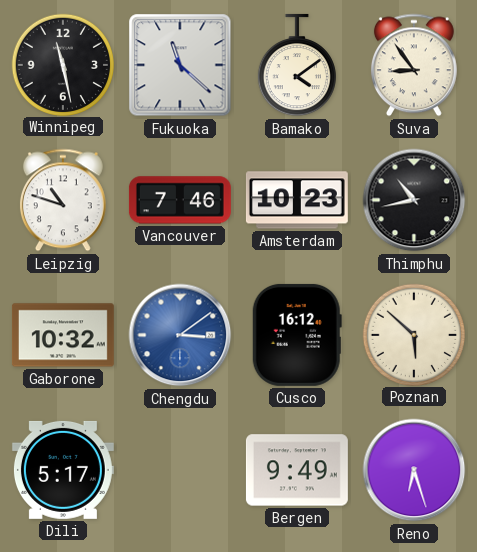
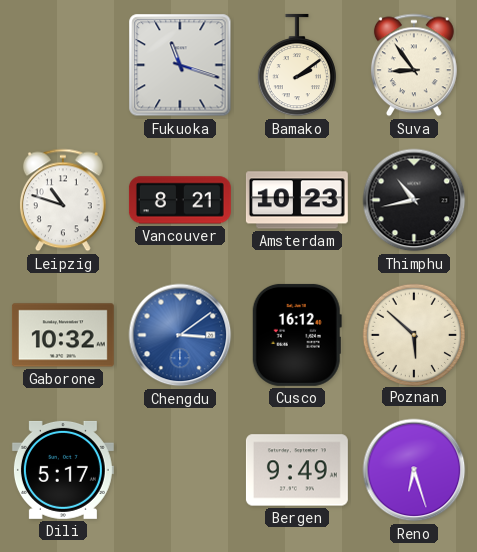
Winnipeg: 11:28 -> none
Fukuoka: 11:22 -> 11:18
Bamako: 4:09 -> 2:09
Vancouver: 7:46 -> 8:21
